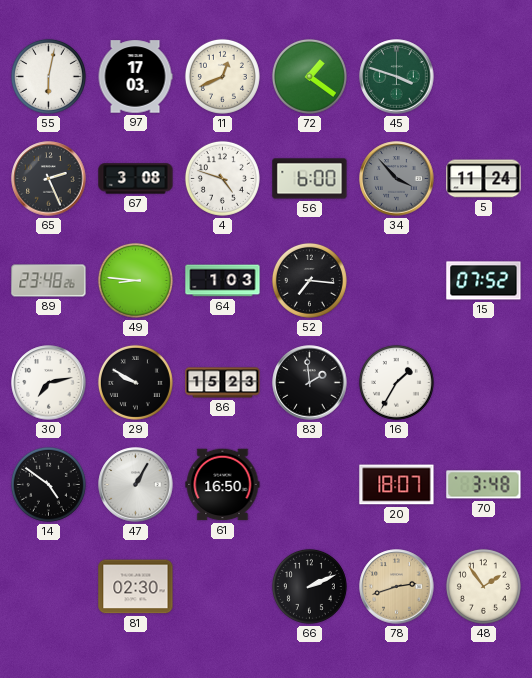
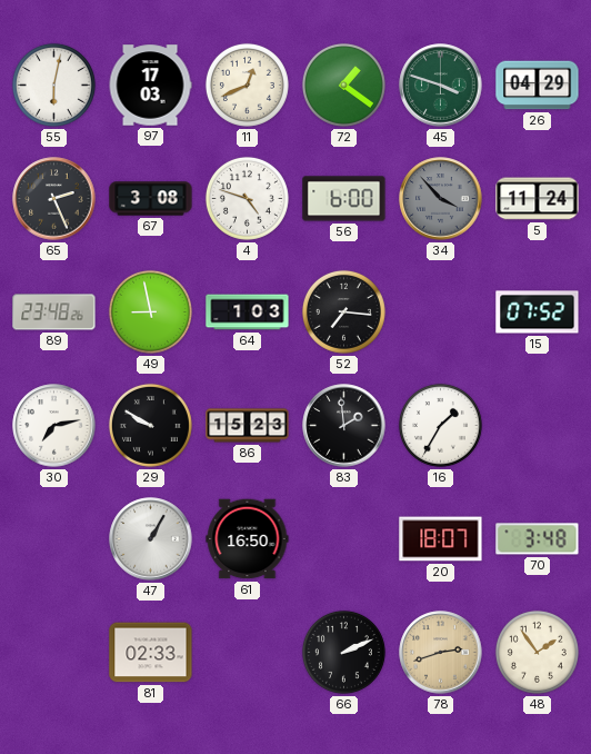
26: none -> 04:29
49: 8:46 -> 8:58
14: 4:51 -> none
81: 02:30 -> 02:33
